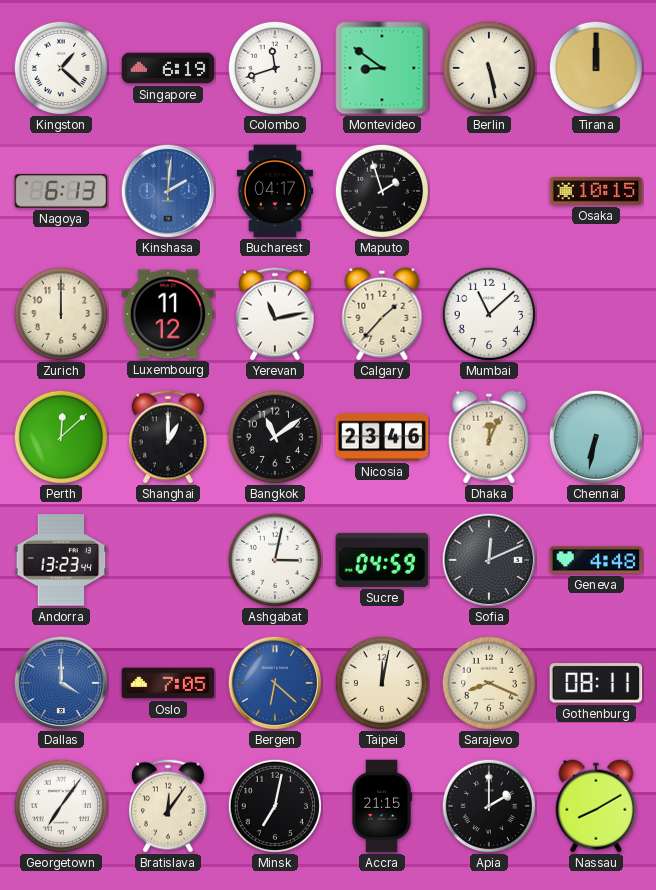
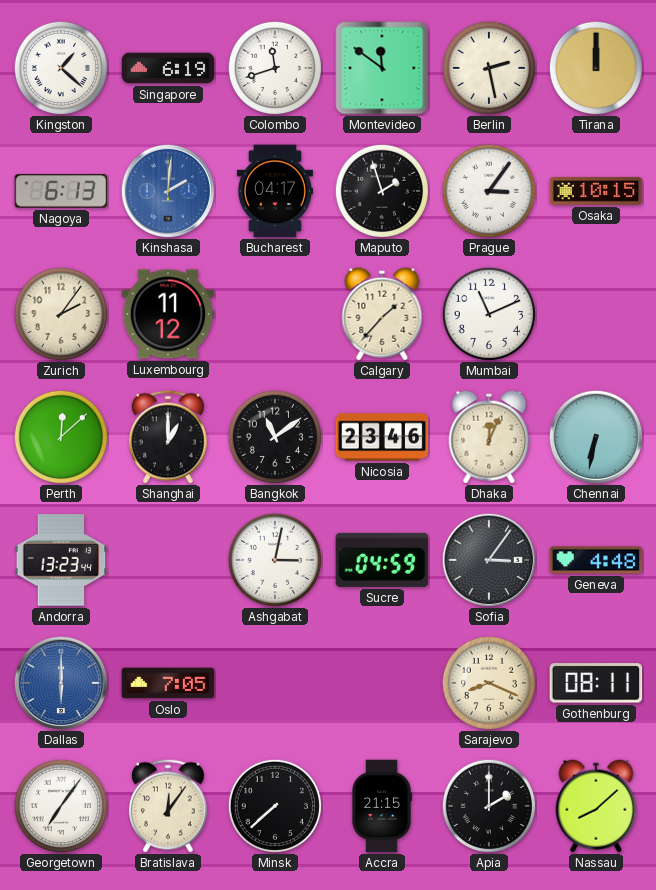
Montevideo: 8:51 -> 11:51
Berlin: 5:28 -> 2:28
Prague: none -> 3:06
Zurich: 12:00 -> 2:06
Yerevan: 11:13 -> none
Mumbai: 11:08 -> 11:11
Sofia: 12:11 -> 3:06
Dallas: 4:00 -> 6:00
Bergen: 6:22 -> none
Taipei: 12:02 -> none
Minsk: 7:02 -> 7:38
Nassau: 8:10 -> 8:08
